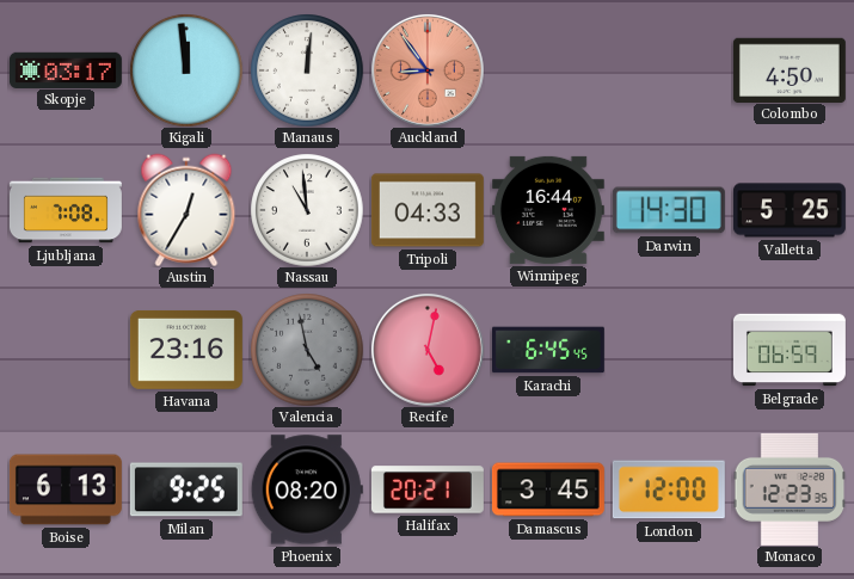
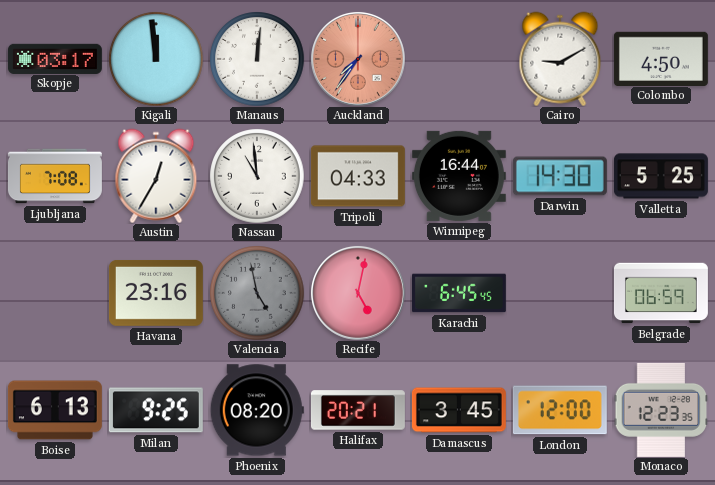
Auckland: 8:54 -> 7:36
Cairo: none -> 9:10
